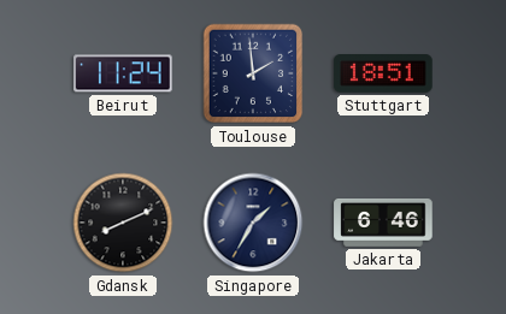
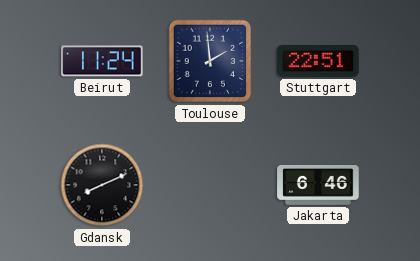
Stuttgart: 18:51 -> 22:51
Singapore: 1:35 -> none
